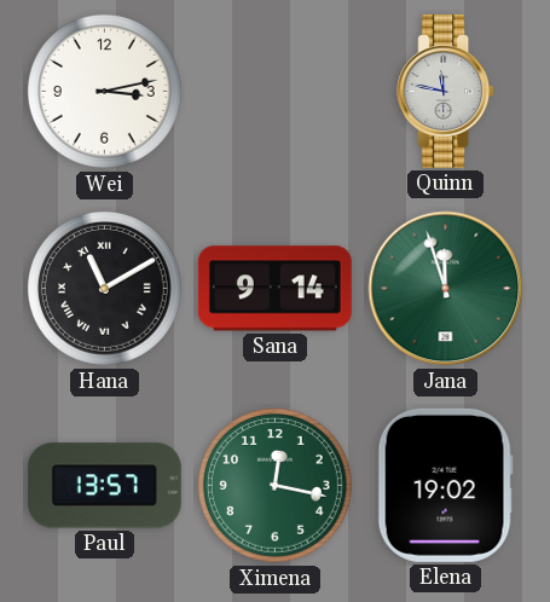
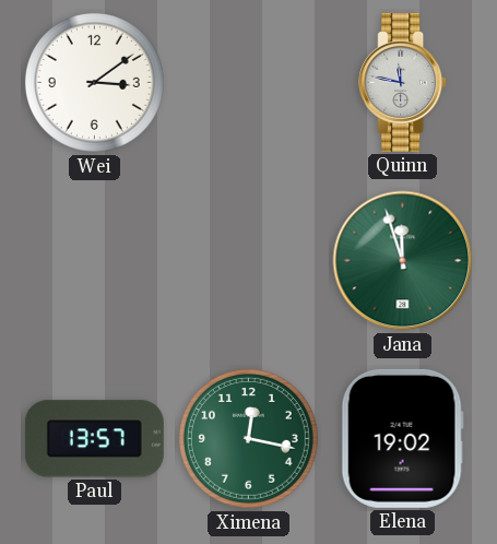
Wei: 3:13 -> 3:09
Hana: 11:10 -> none
Sana: 9:14 -> none
